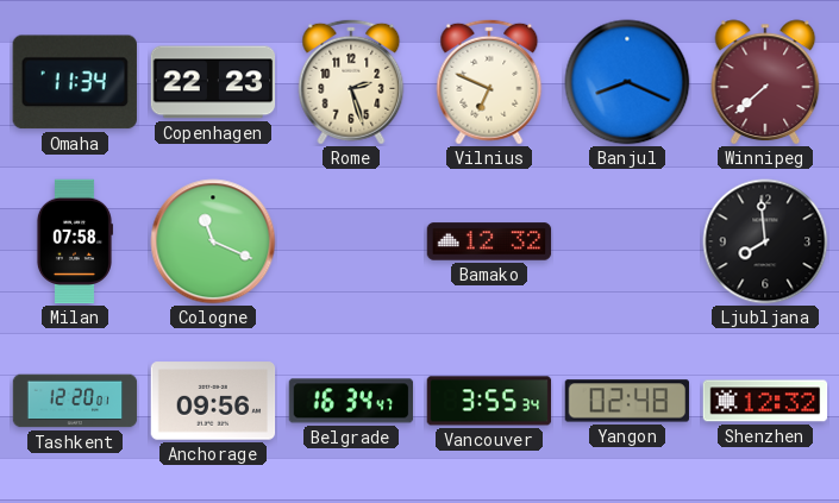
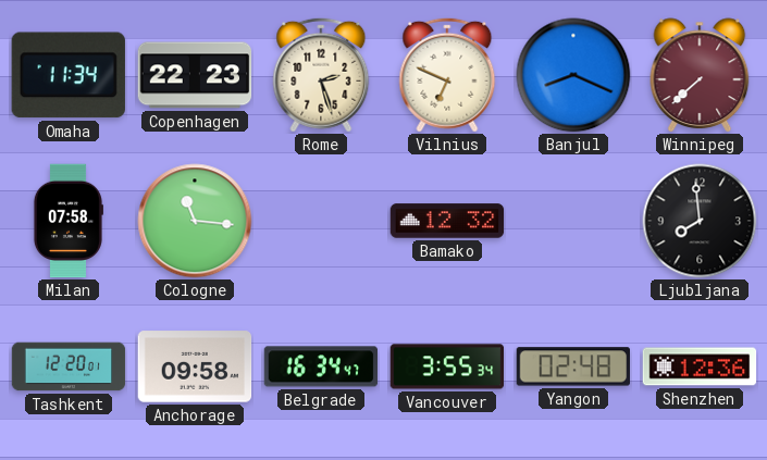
Cologne: 11:19 -> 11:16
Anchorage: 09:56 -> 09:58
Shenzhen: 12:32 -> 12:36
